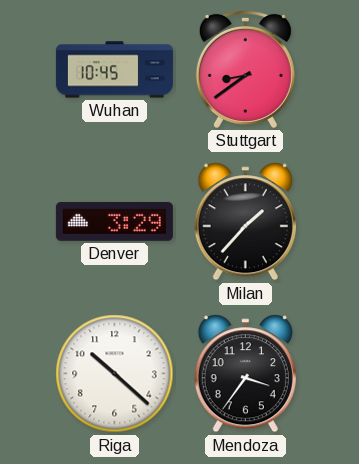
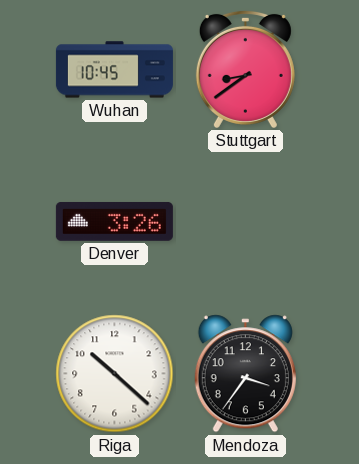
Denver: 3:29 -> 3:26
Milan: 1:37 -> none
